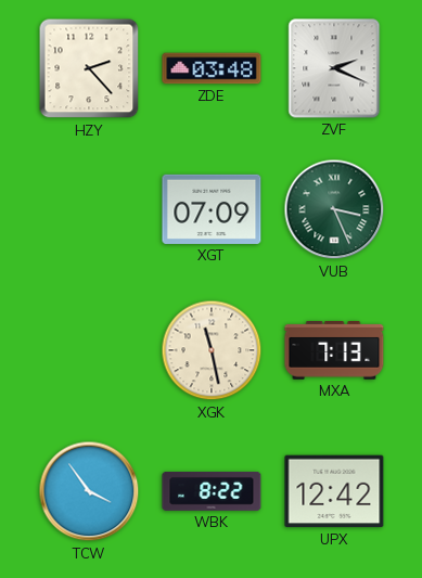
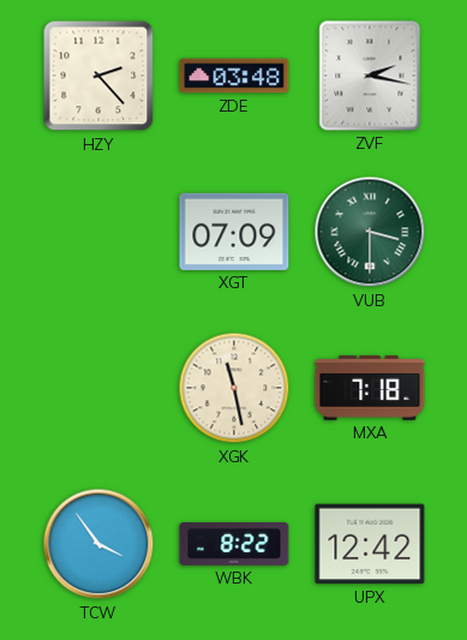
ZVF: 2:19 -> 2:17
VUB: 3:26 -> 3:30
MXA: 7:13 -> 7:18
